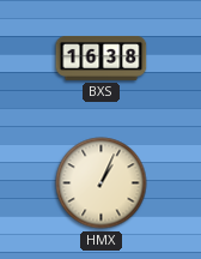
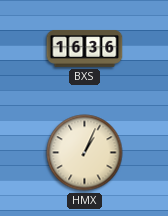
BXS: 16:38 -> 16:36
